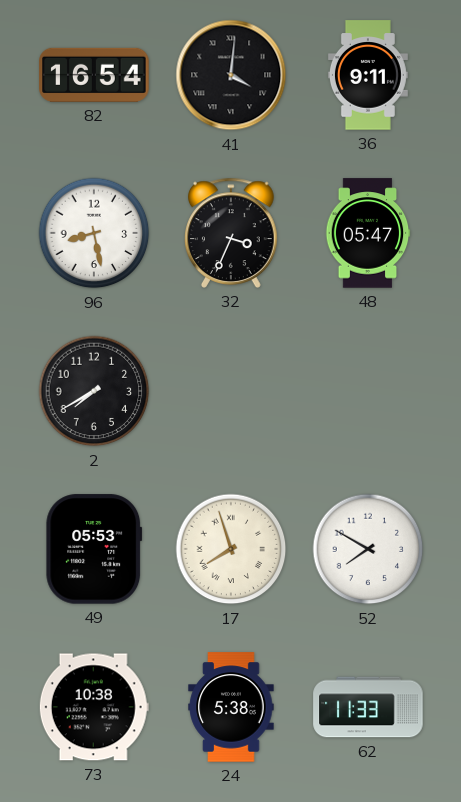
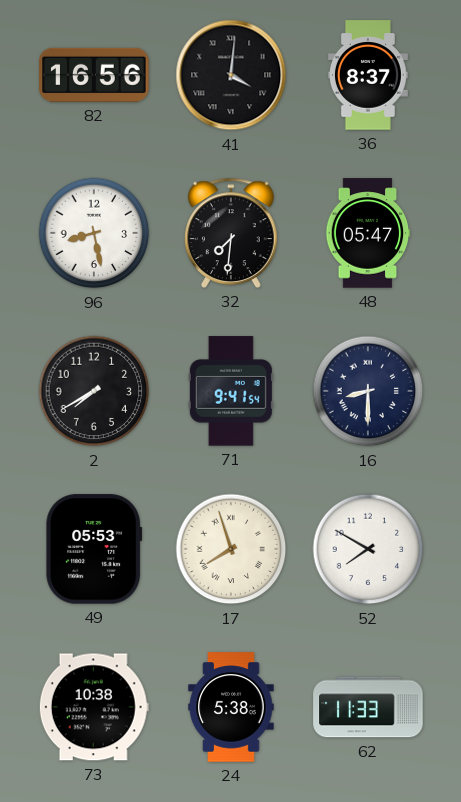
82: 16:54 -> 16:56
36: 9:11 -> 8:37
32: 3:34 -> 7:31
71: none -> 9:41
16: none -> 8:30
